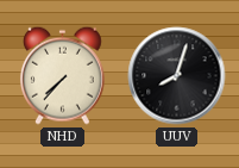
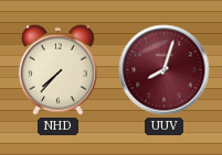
UUV dial: black -> burgundy
